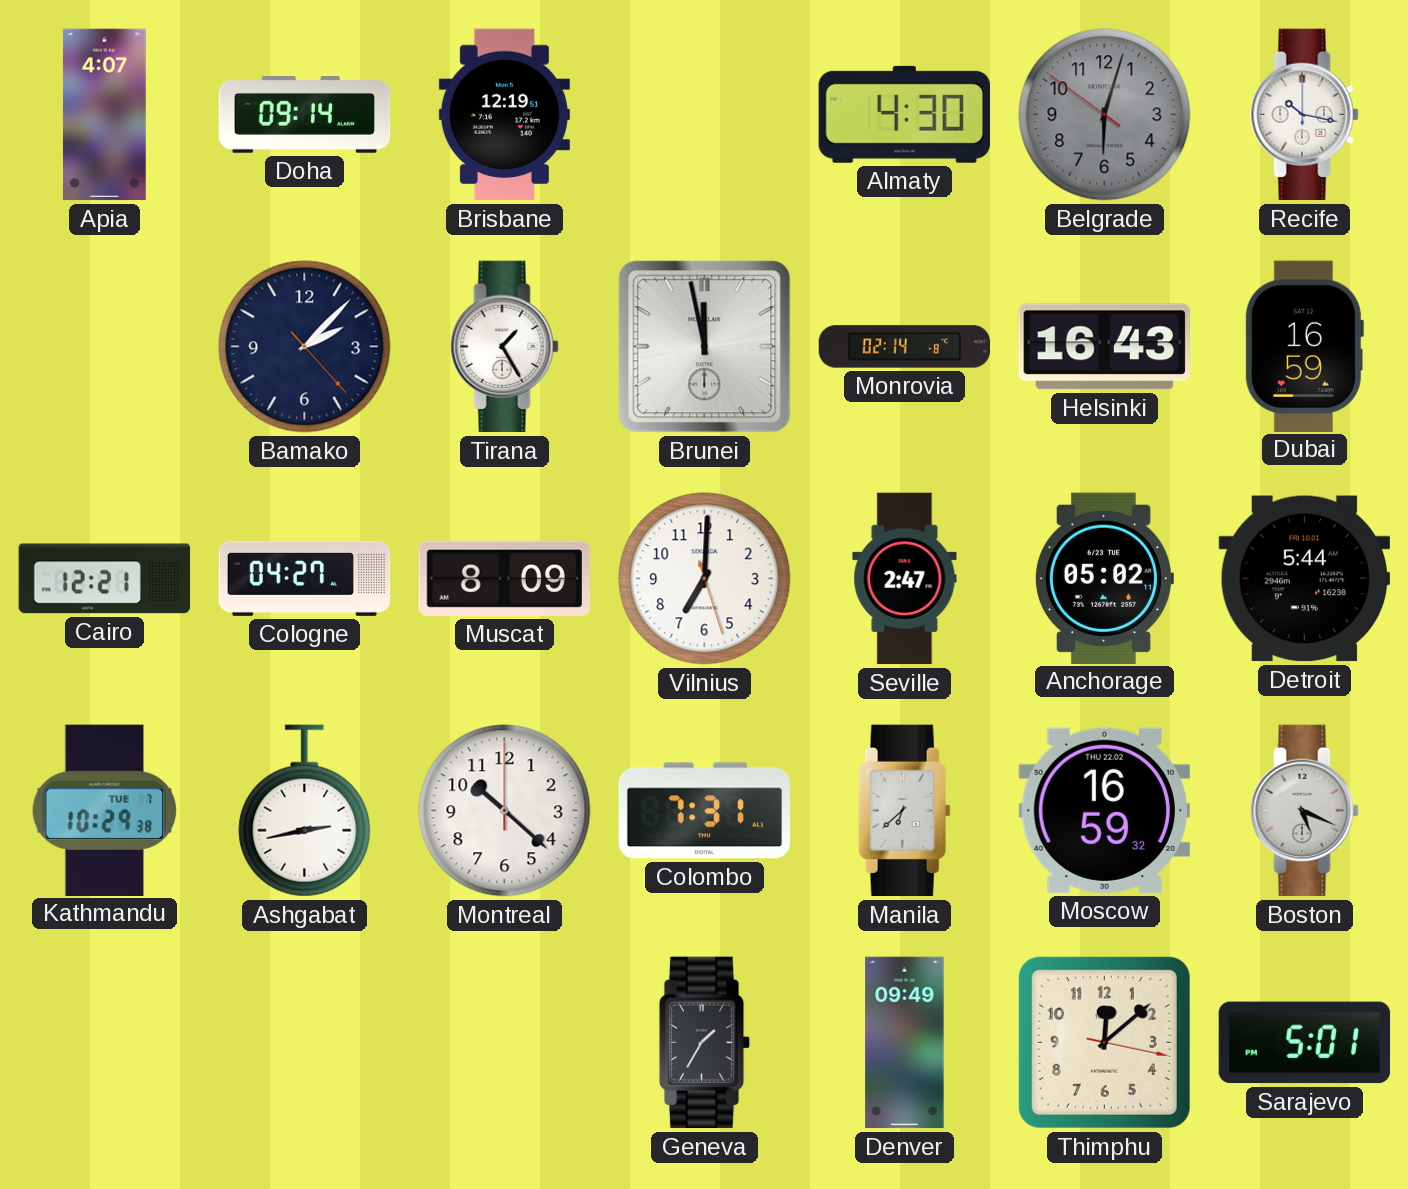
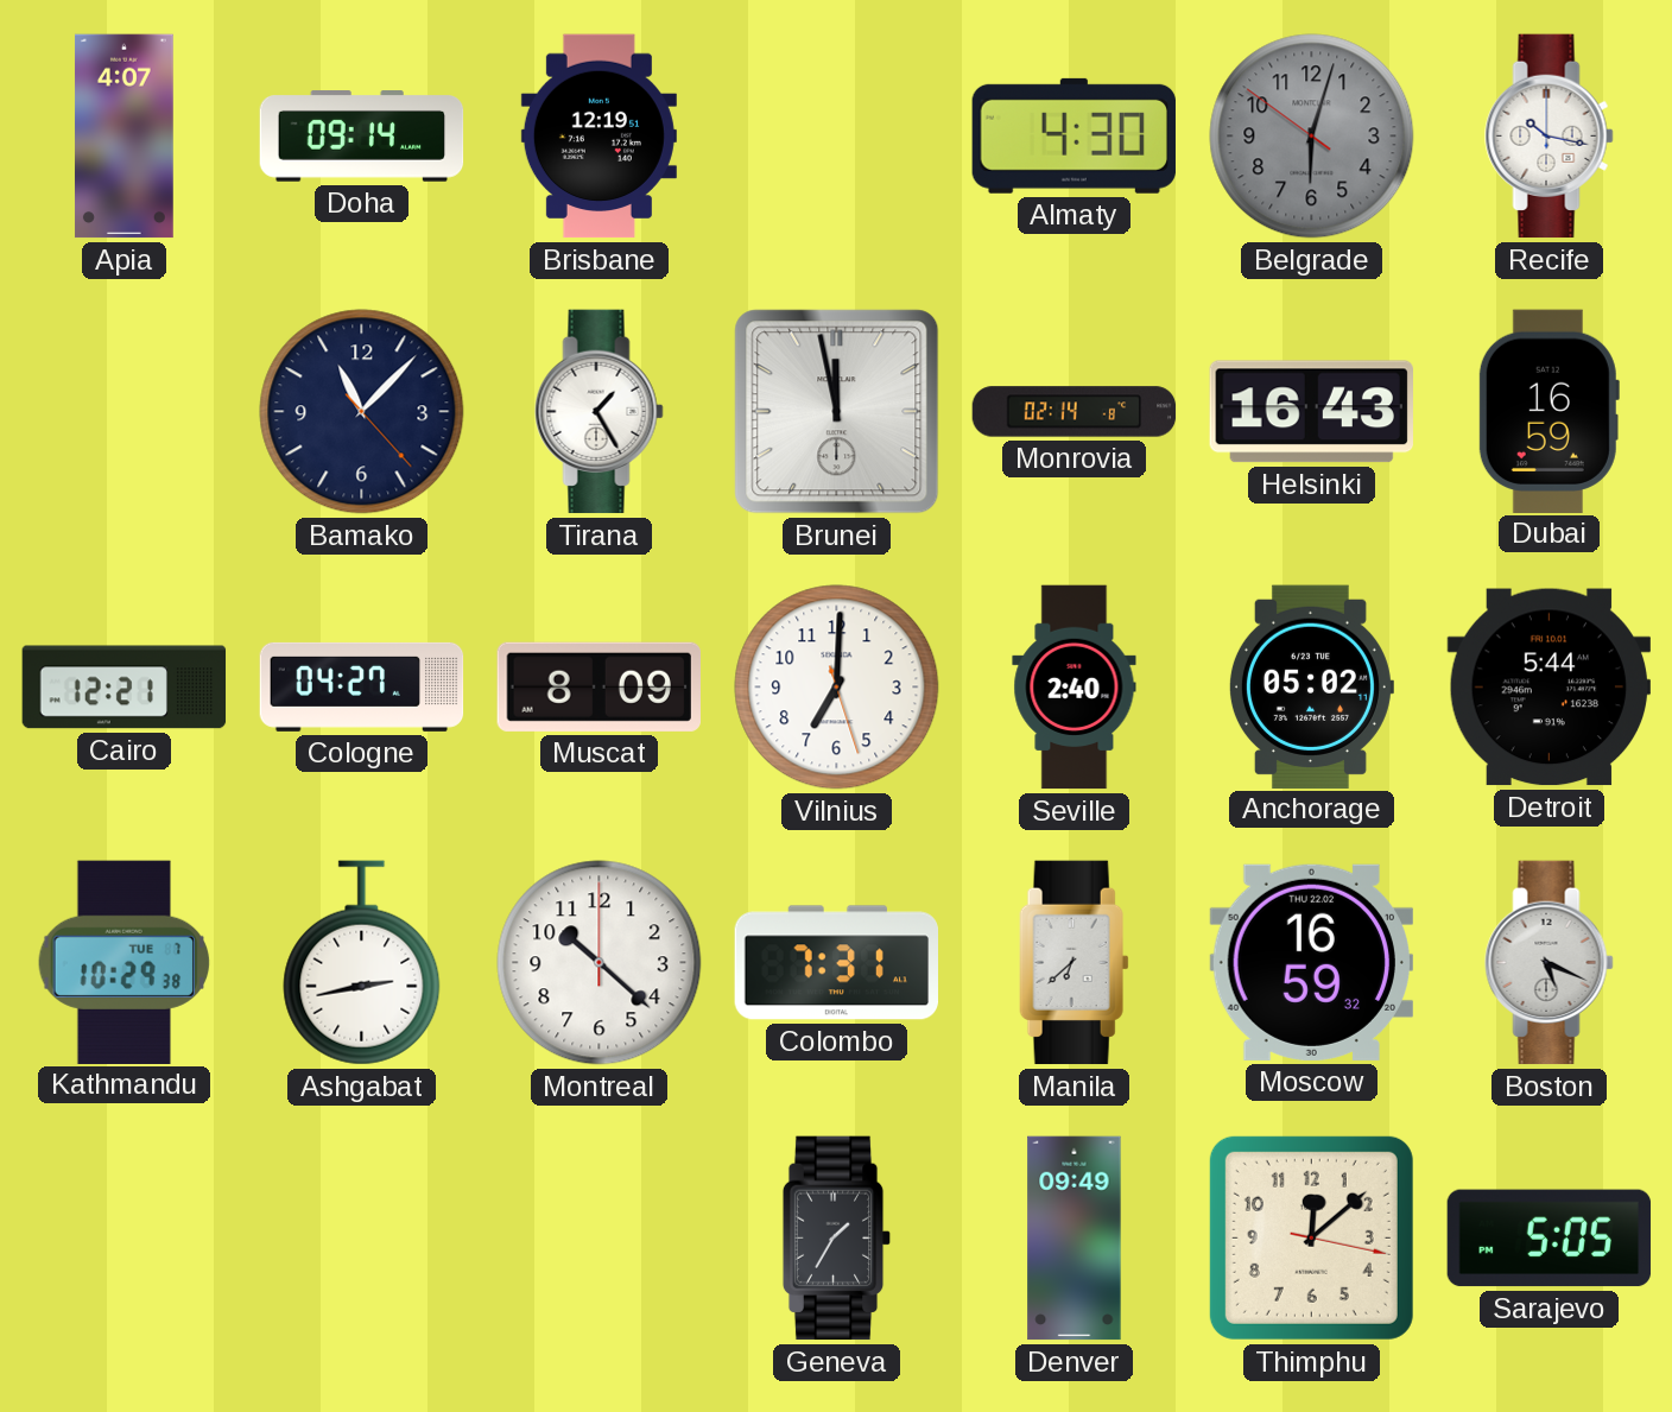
Bamako: 2:07 -> 11:07
Seville: 2:47 -> 2:40
Sarajevo: 5:01 -> 5:05
